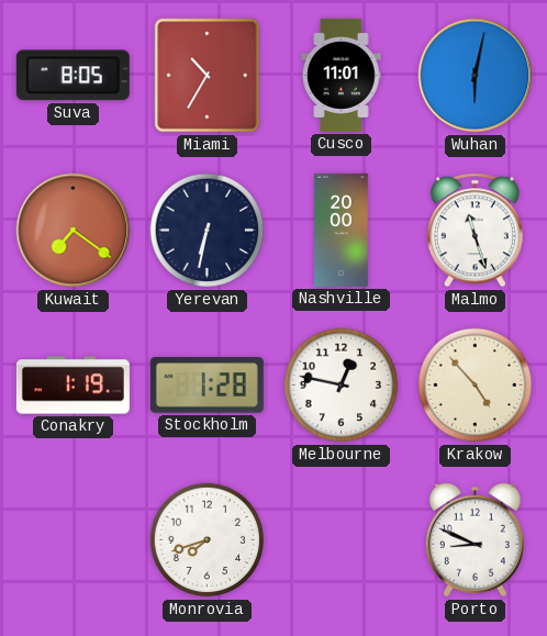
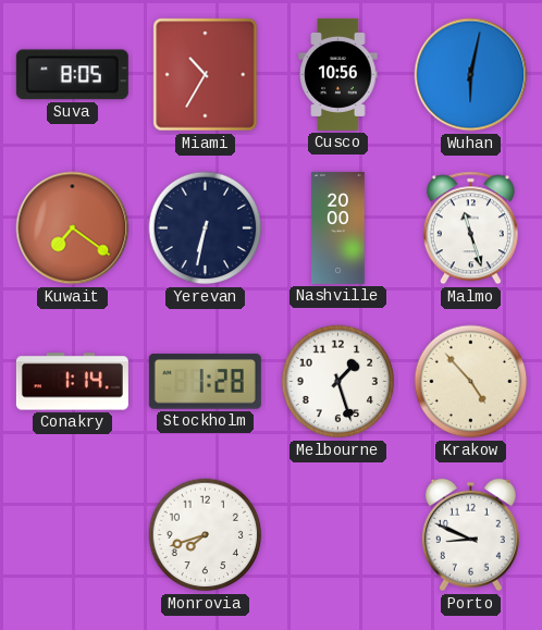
Cusco: 11:01 -> 10:56
Conakry: 1:19 -> 1:14
Melbourne: 12:47 -> 1:27
